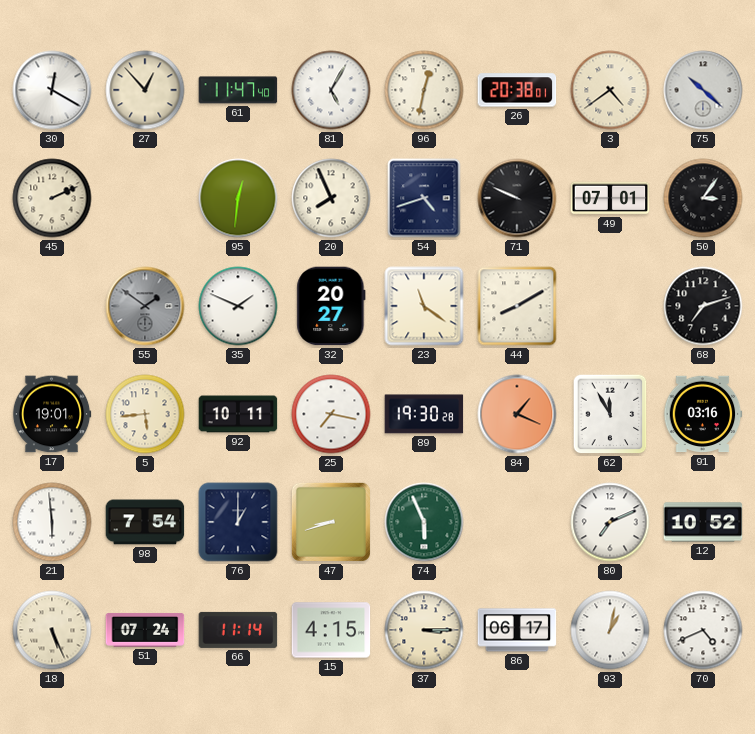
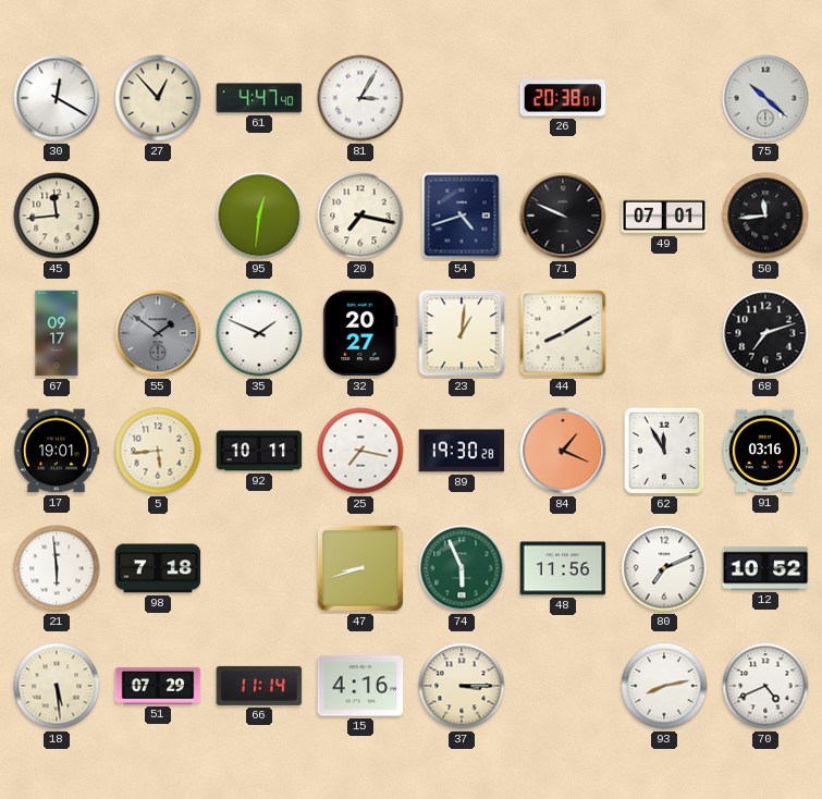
61: 11:47 -> 4:47
81: 5:05 -> 3:05
96: 12:32 -> none
3: 4:39 -> none
45: 2:11 -> 11:44
20: 7:56 -> 7:17
50: 3:06 -> 11:44
67: none -> 09:17
23: 11:21 -> 1:01
98: 7:54 -> 7:18
76: 1:00 -> none
48: none -> 11:56
18: 5:26 -> 5:29
51: 07:24 -> 07:29
15: 4:15 -> 4:16
86: 06:17 -> none
93: 1:02 -> 8:13
